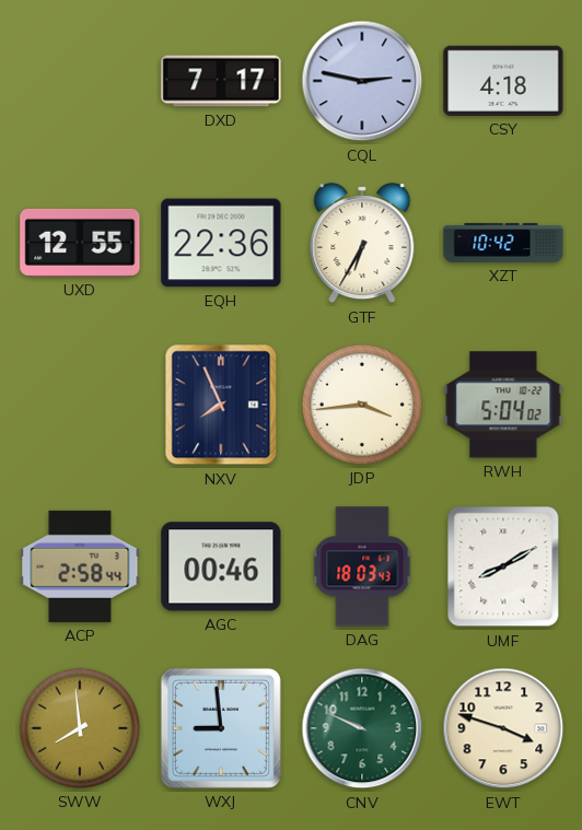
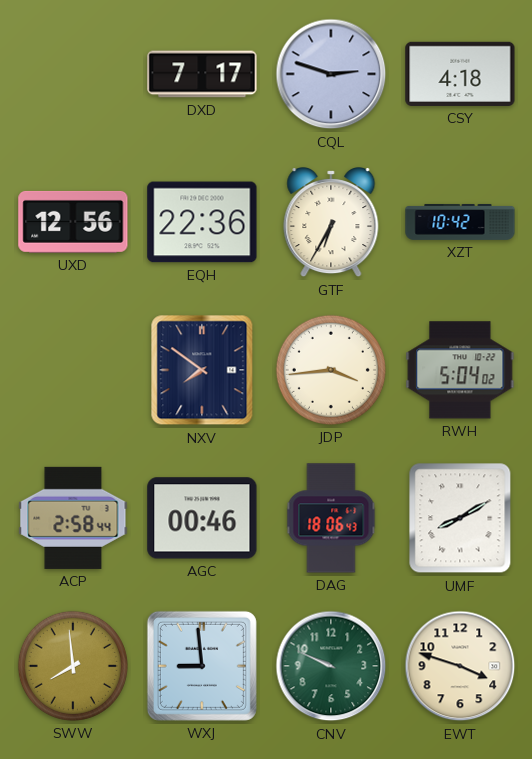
CQL: 2:47 -> 2:48
UXD: 12:55 -> 12:56
NXV: 7:56 -> 7:51
DAG: 18:03 -> 18:06
